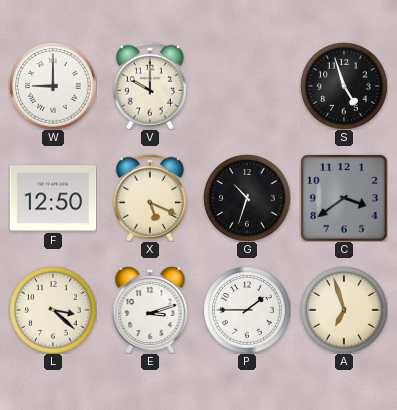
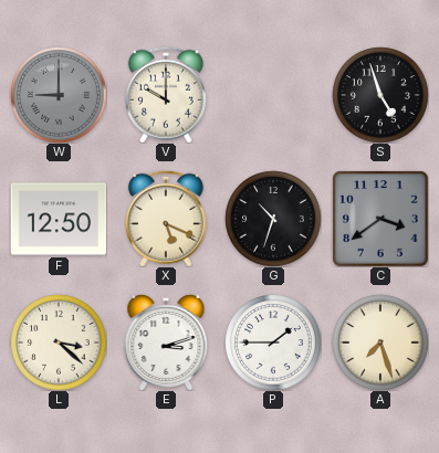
W dial: white -> grey
A: 6:57 -> 7:27
